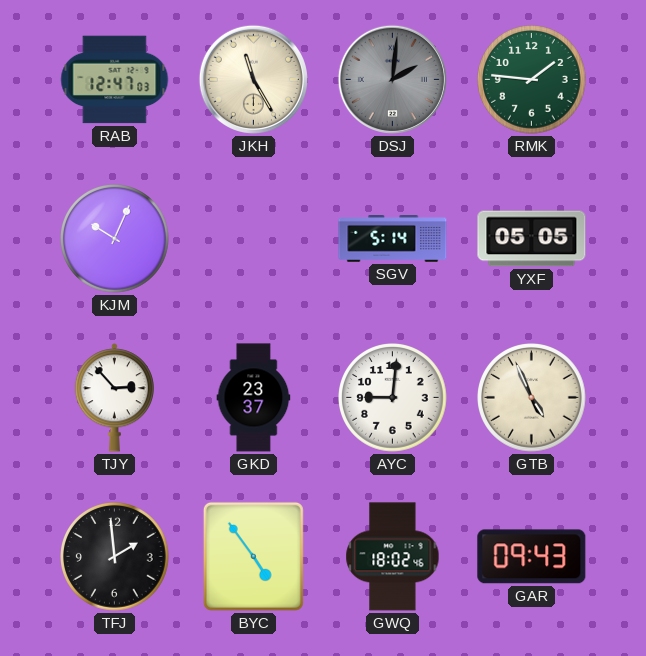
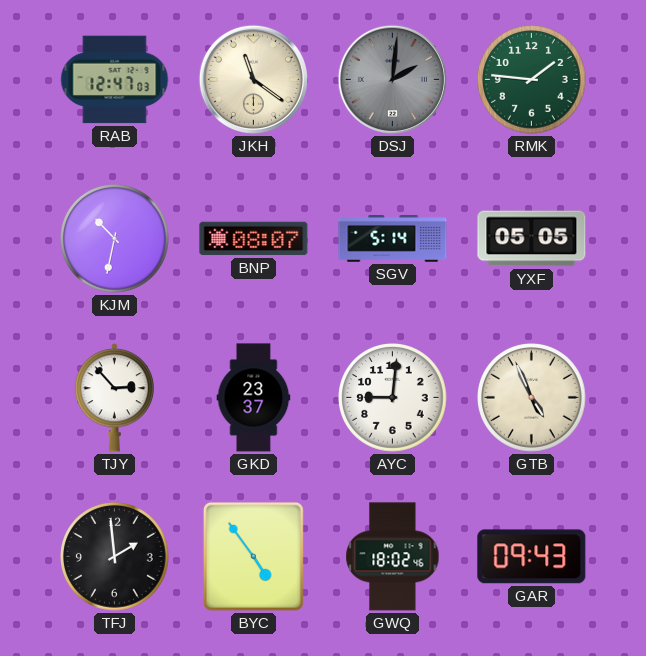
JKH: 11:25 -> 11:21
KJM: 10:04 -> 10:32
BNP: none -> 08:07
